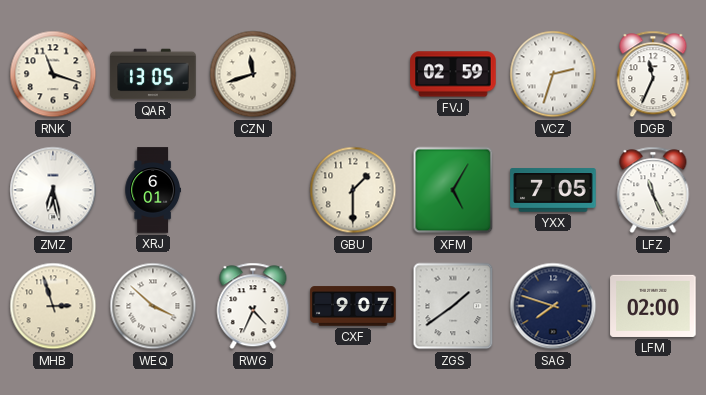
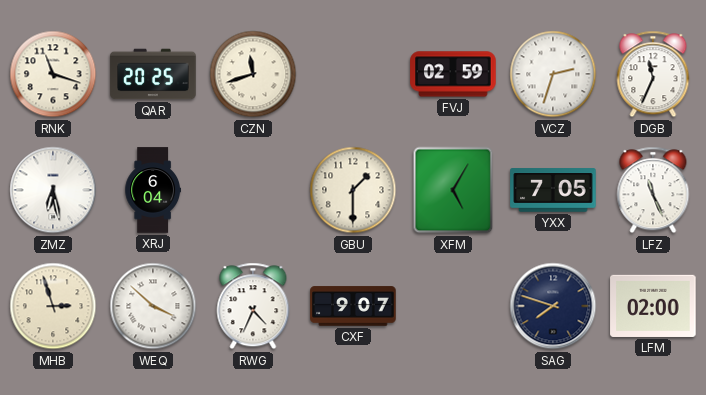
QAR: 13:05 -> 20:25
XRJ: 6:01 -> 6:04
ZGS: 1:39 -> none
